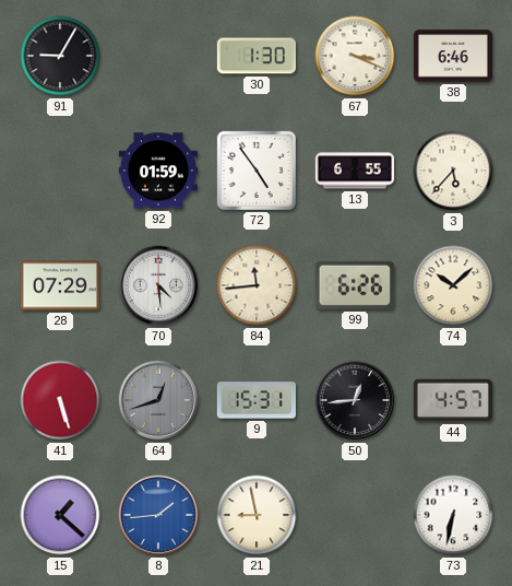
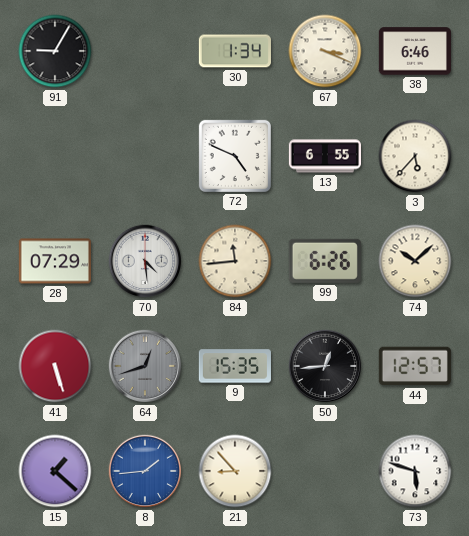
30: 1:30 -> 1:34
92: 01:59 -> none
72: 4:54 -> 4:49
9: 15:31 -> 15:35
44: 4:57 -> 12:57
21: 8:58 -> 8:53
73: 6:32 -> 5:48
